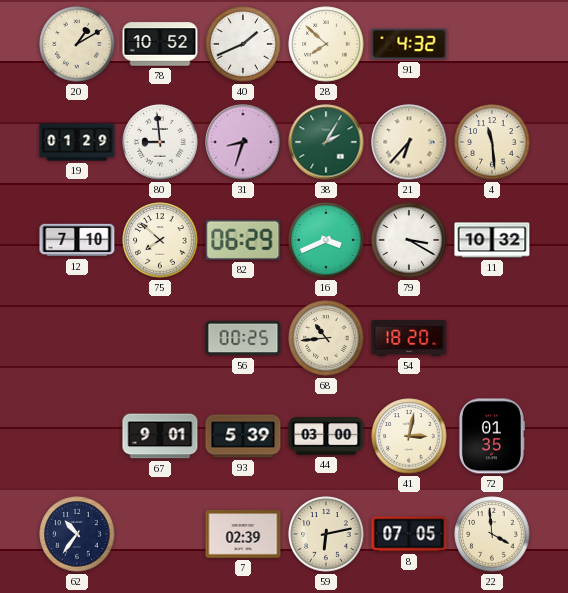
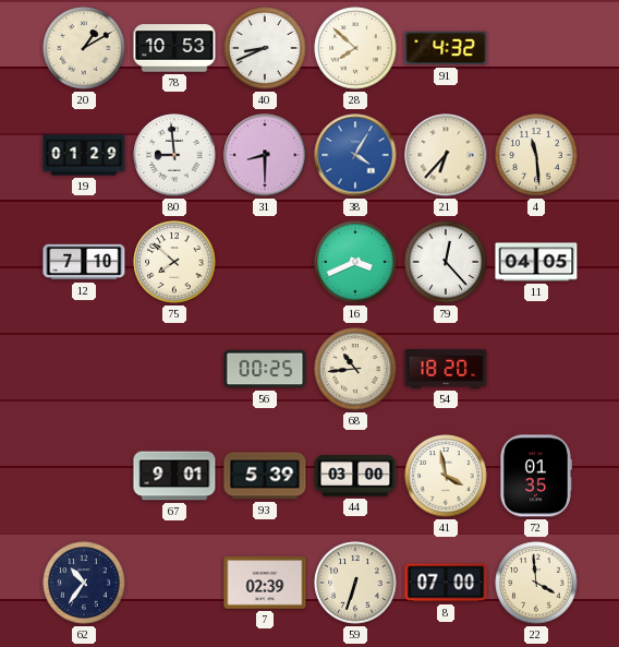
78: 10:52 -> 10:53
40: 1:41 -> 8:41
31: 8:33 -> 8:30
38: 2:05 -> 4:05
38 dial: green -> blue
82: 06:29 -> none
79: 3:20 -> 12:23
11: 10:32 -> 04:05
41: 3:02 -> 3:58
59: 6:13 -> 6:33
8: 07:05 -> 07:00
